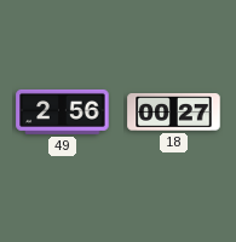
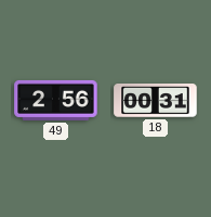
18: 00:27 -> 00:31
